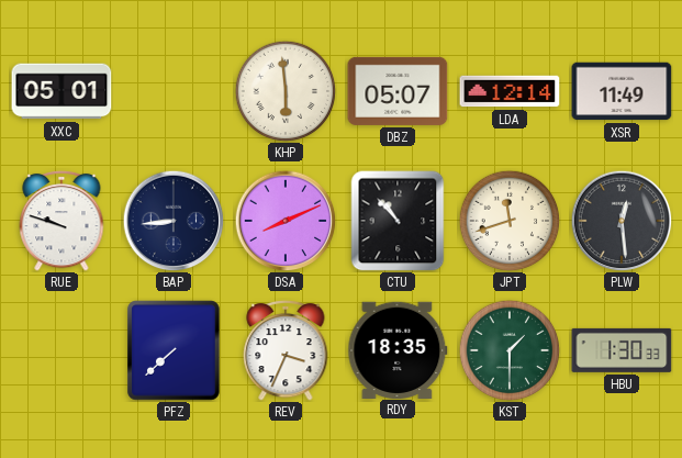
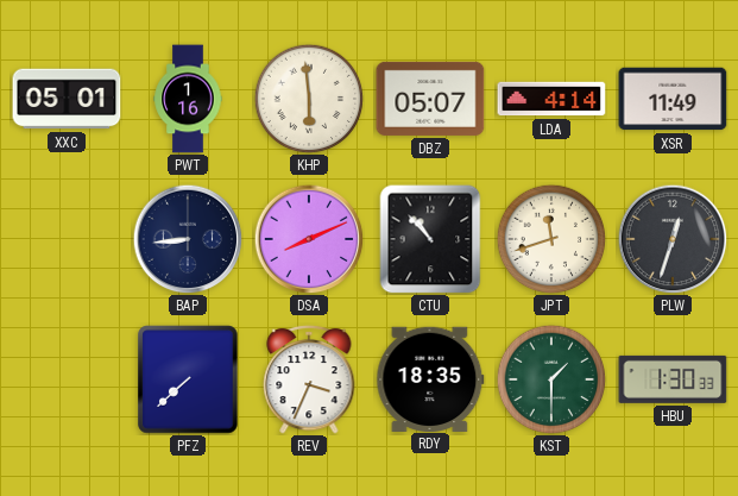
PWT: none -> 1:16
LDA: 12:14 -> 4:14
RUE: 9:48 -> none
PLW: 12:29 -> 12:33
